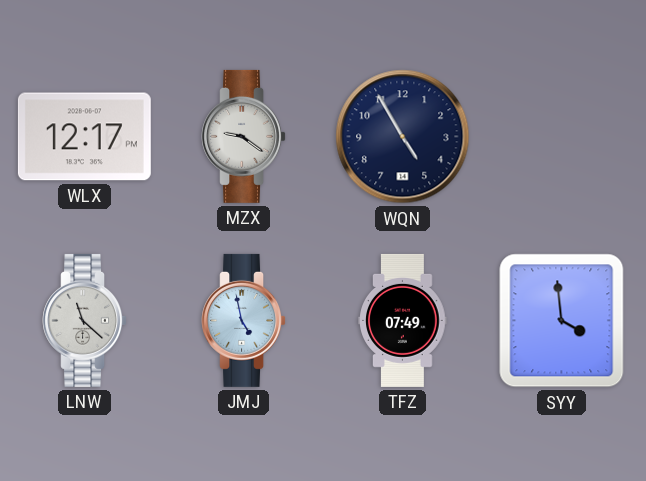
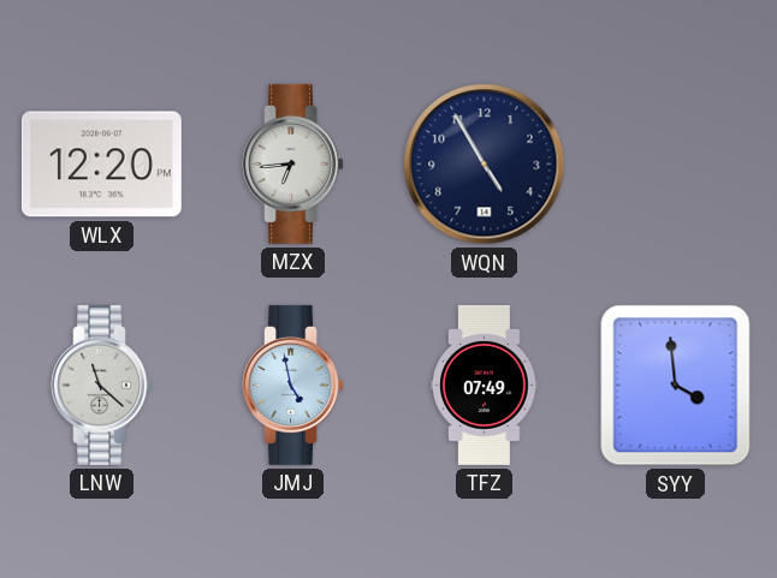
WLX: 12:17 -> 12:20
MZX: 9:21 -> 6:44
